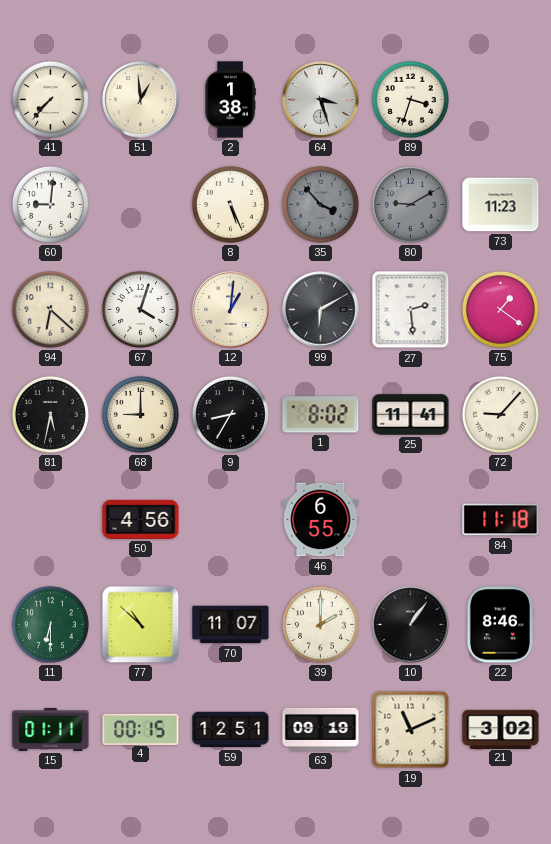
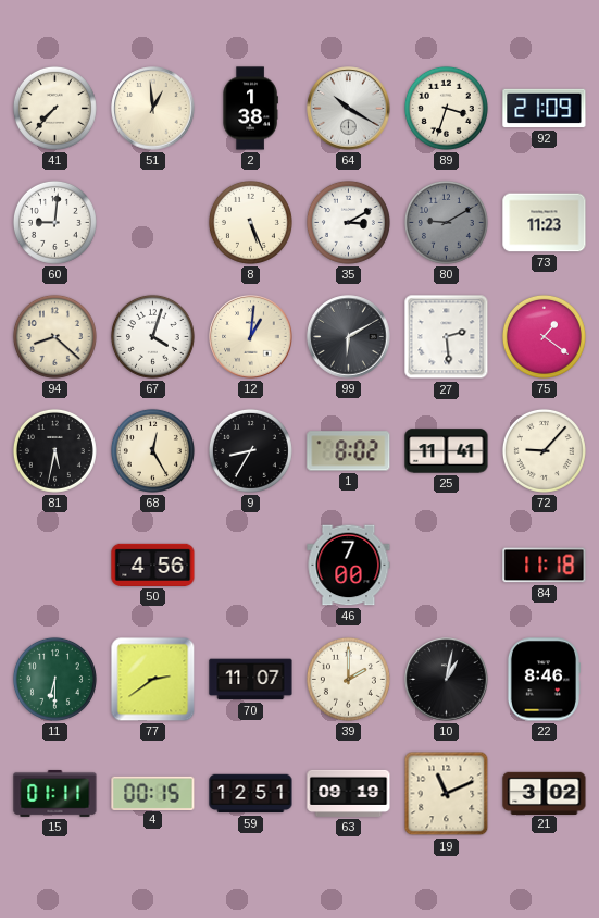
64: 3:27 -> 10:20
92: none -> 21:09
35: 3:53 -> 3:10
35 dial: grey -> white
94: 6:22 -> 8:22
68: 9:00 -> 12:25
46: 6:55 -> 7:00
77: 10:52 -> 2:39
10: 1:06 -> 1:02
